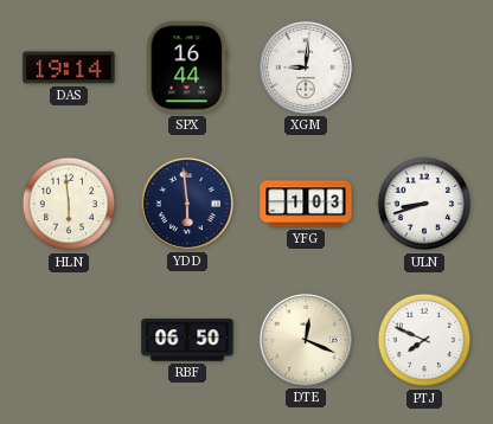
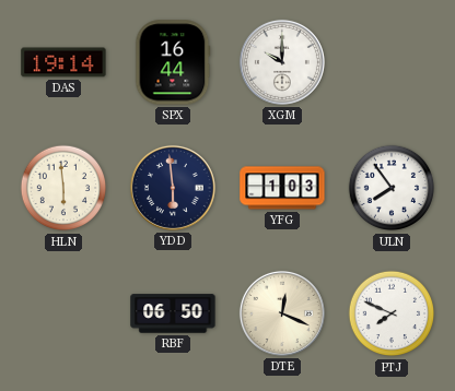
XGM: 9:01 -> 10:00
ULN: 8:42 -> 7:54
